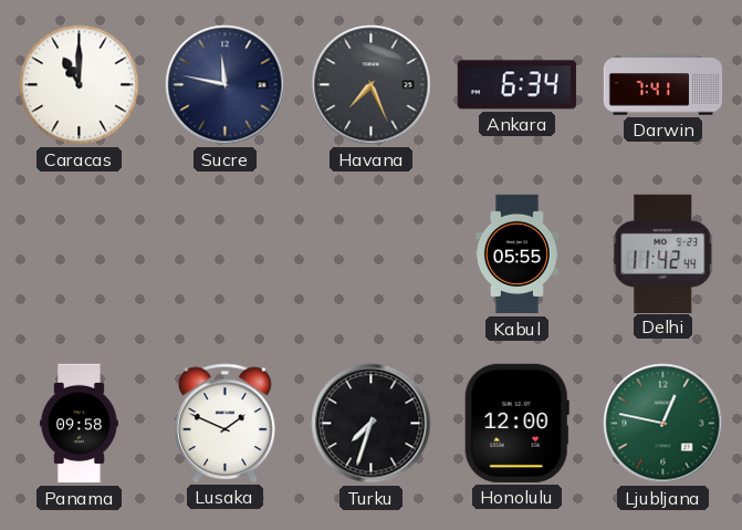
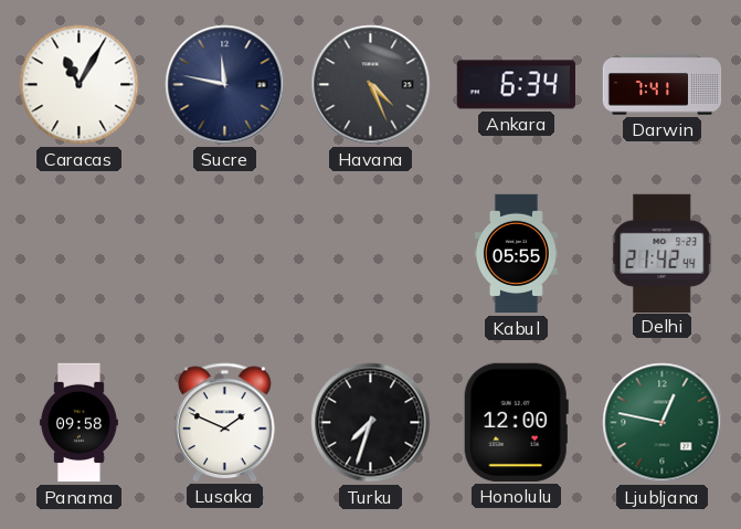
Caracas: 11:00 -> 11:05
Havana: 7:26 -> 4:26
Delhi: 11:42 -> 21:42
